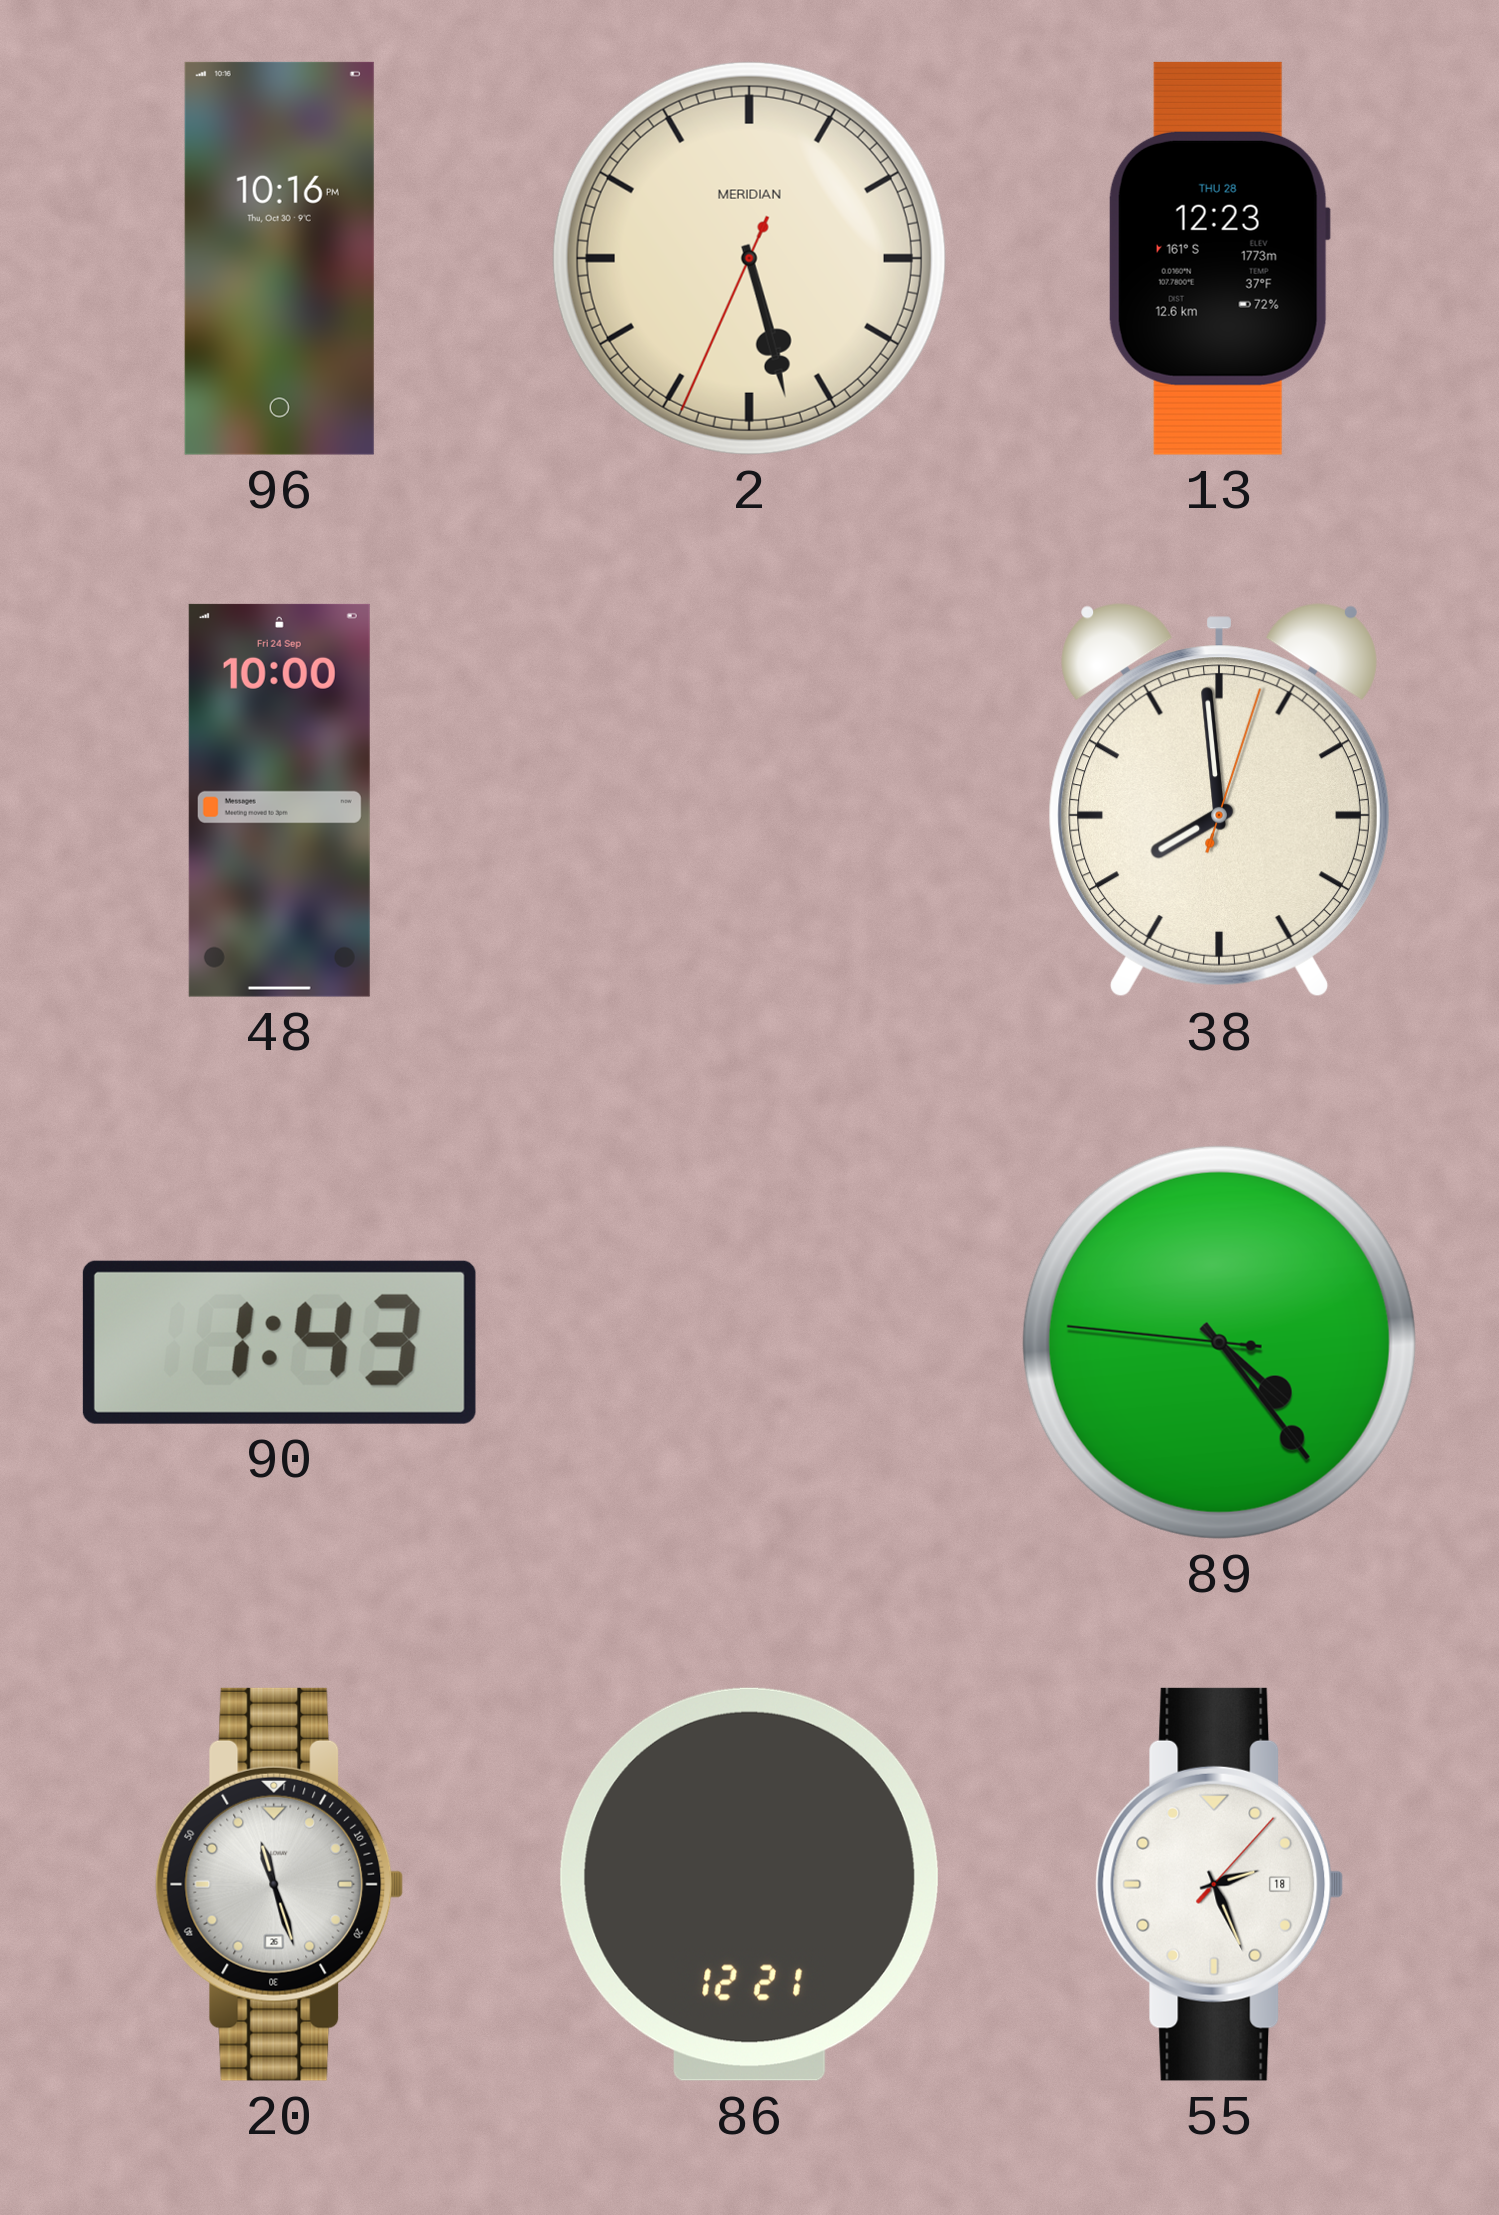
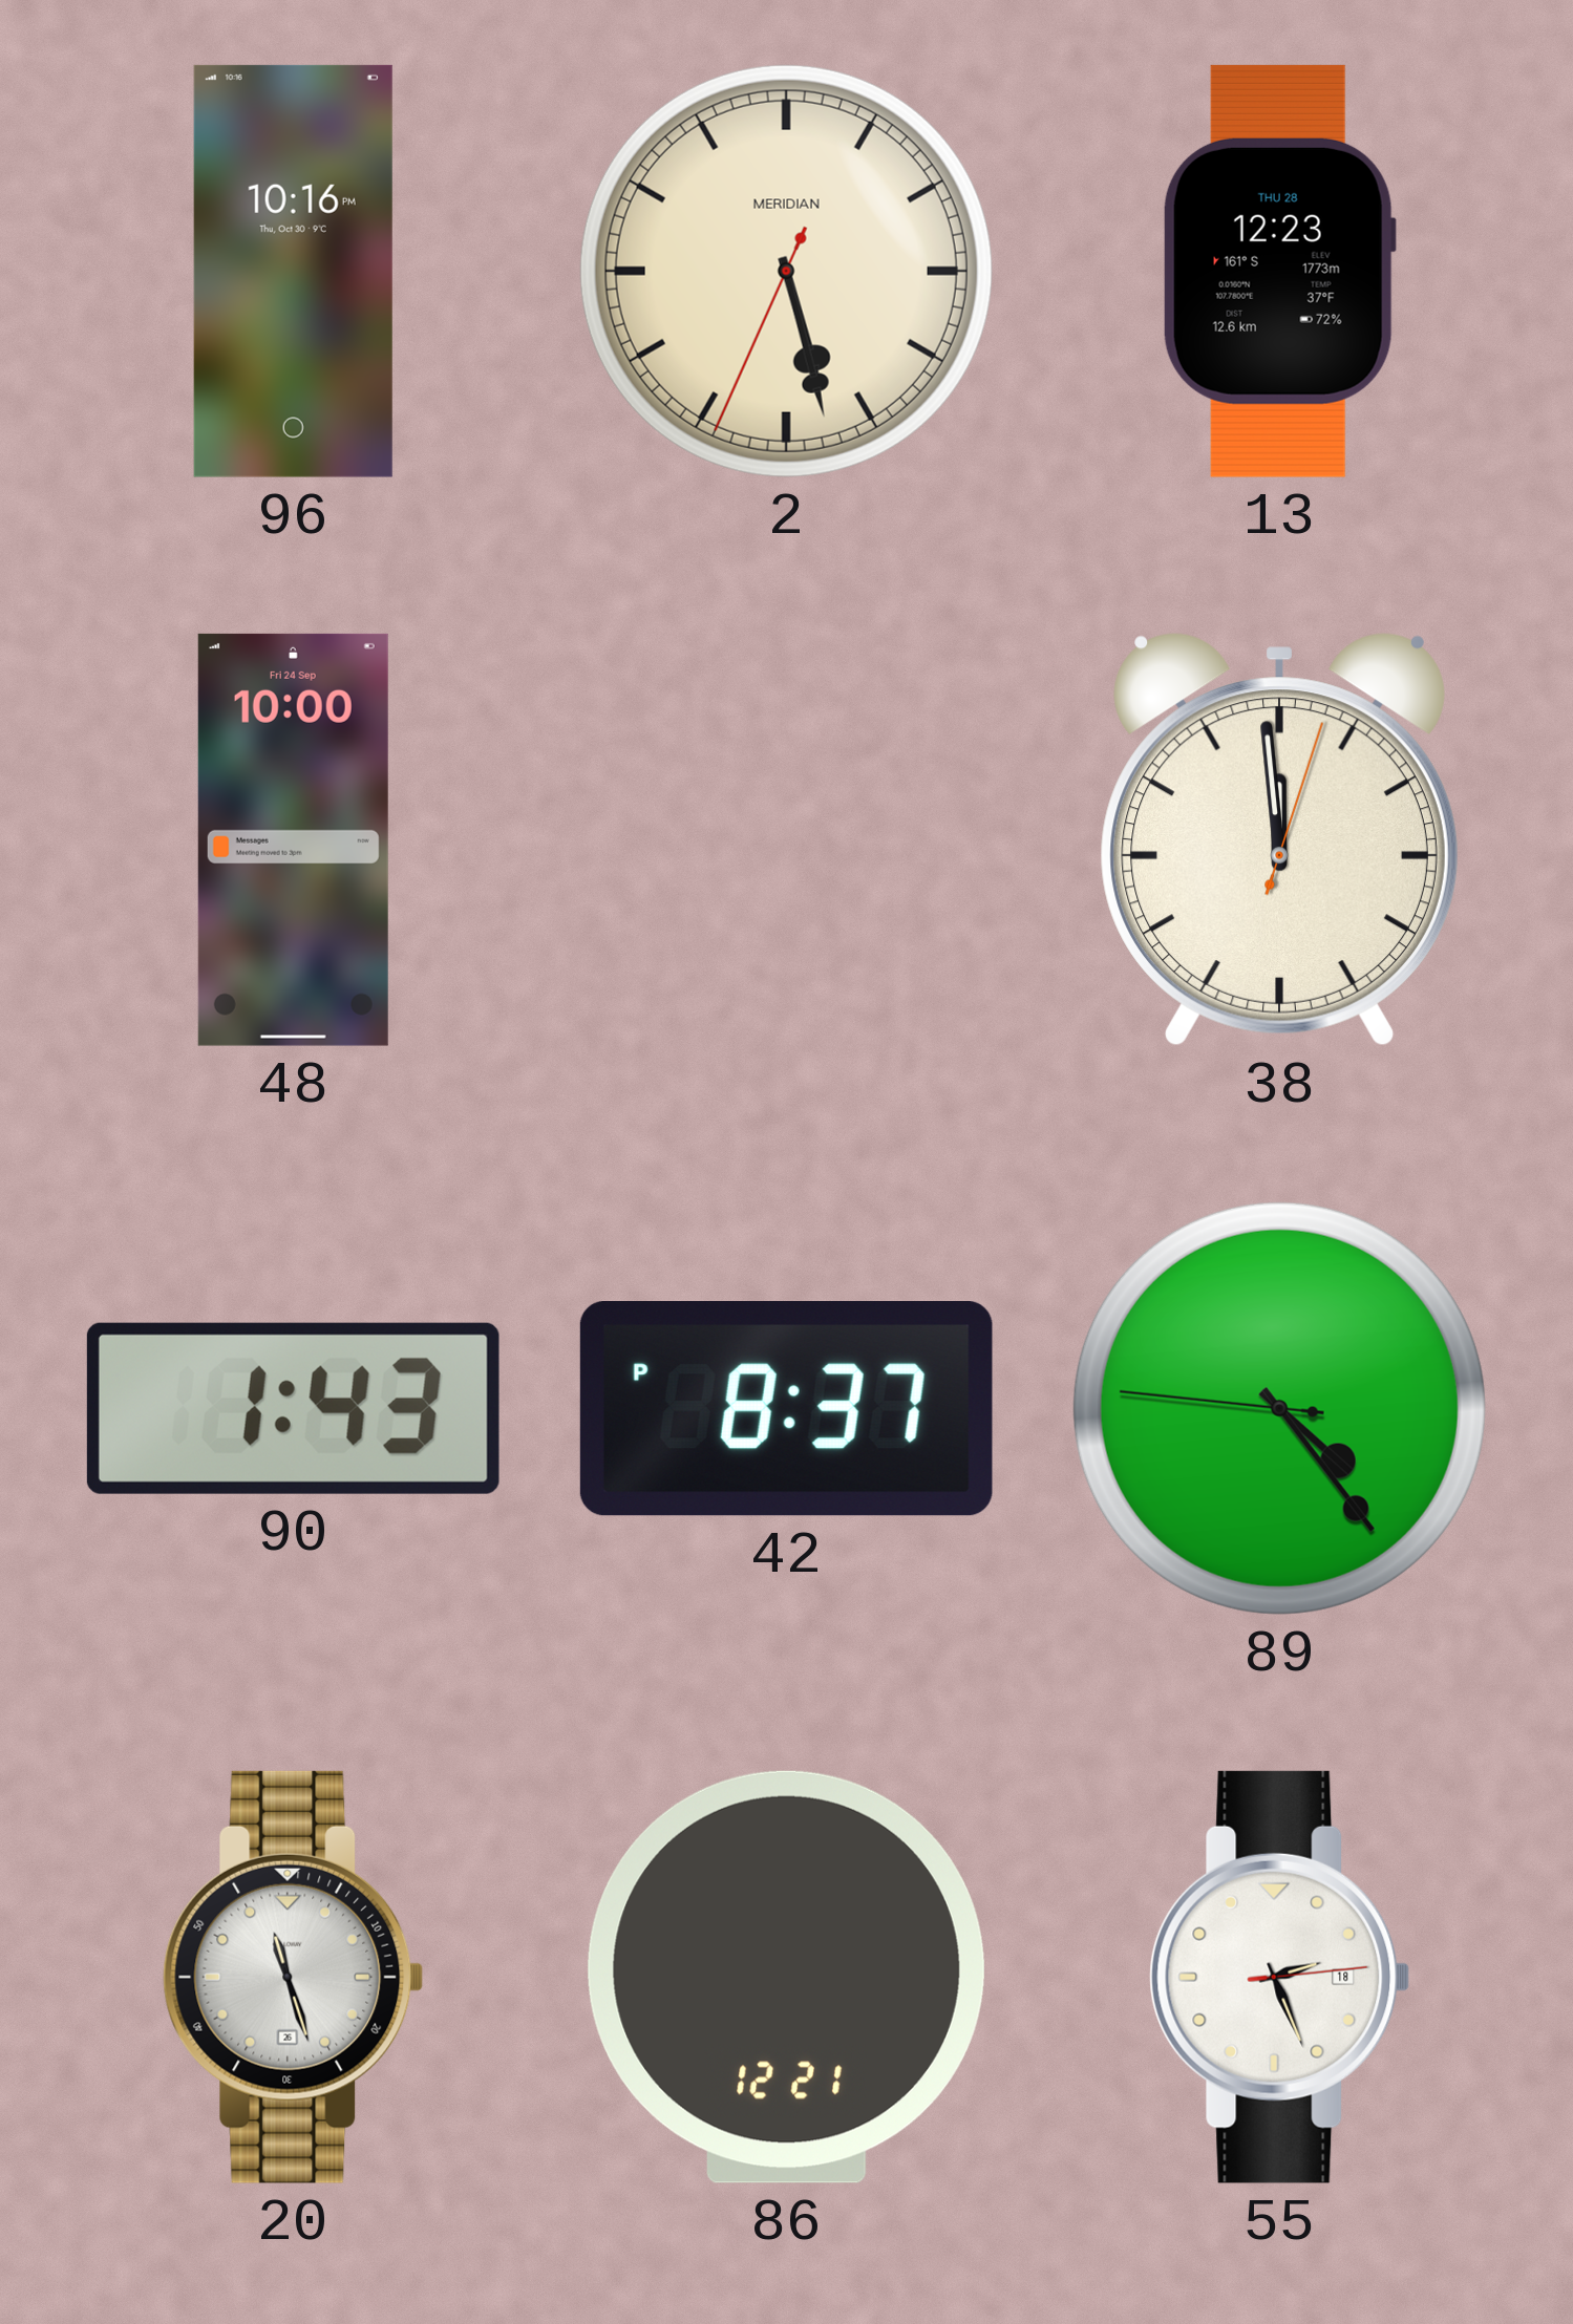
38: 7:59 -> 11:59
42: none -> 8:37
55: 2:26:07 -> 2:26:14
